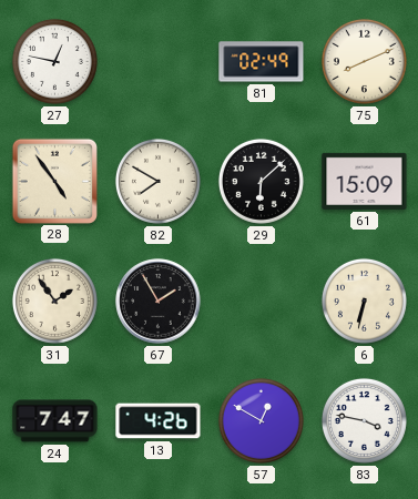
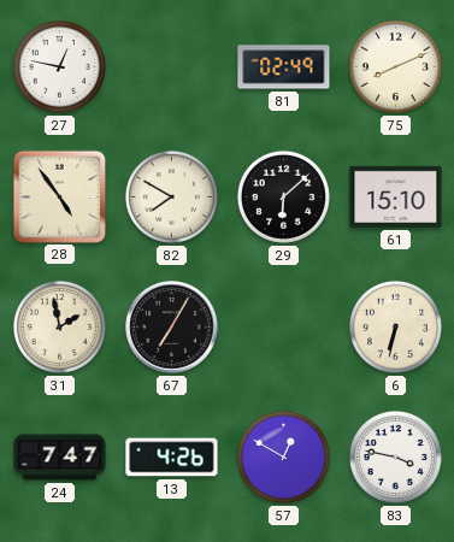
61: 15:09 -> 15:10
31: 1:54 -> 1:58
67: 1:55 -> 7:05
